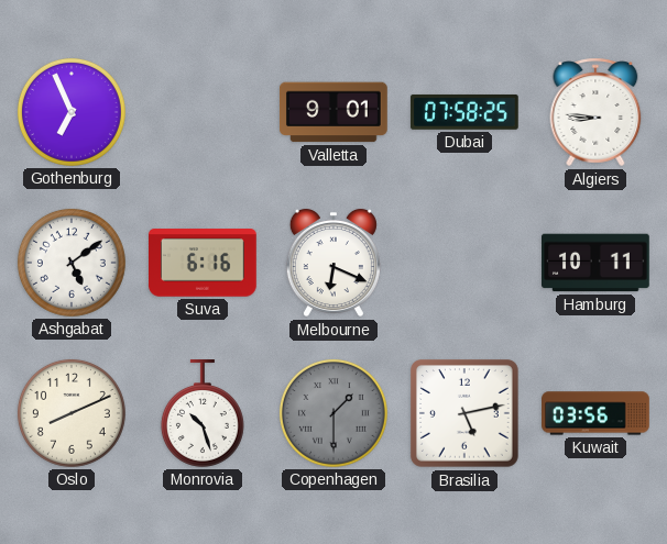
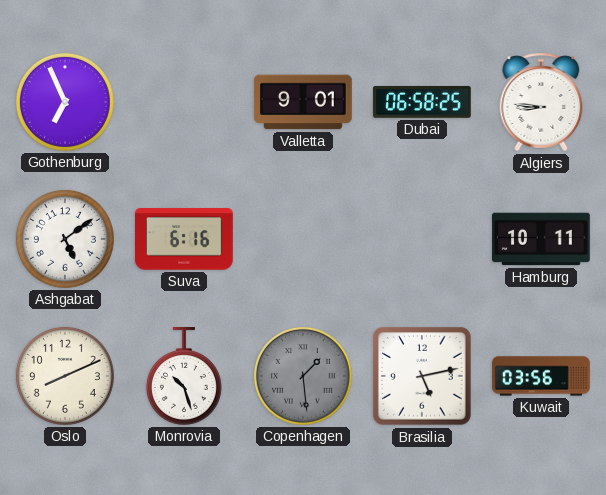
Dubai: 07:58 -> 06:58
Melbourne: 6:19 -> none
Copenhagen: 1:30 -> 1:29
